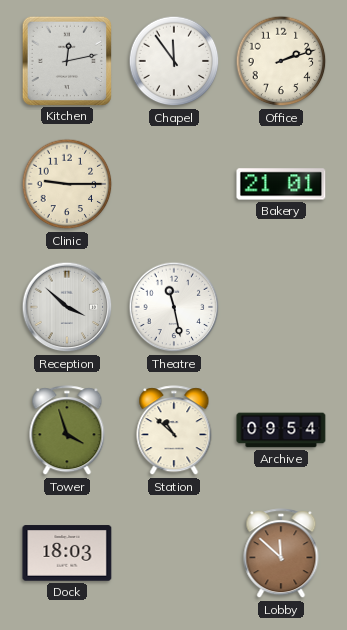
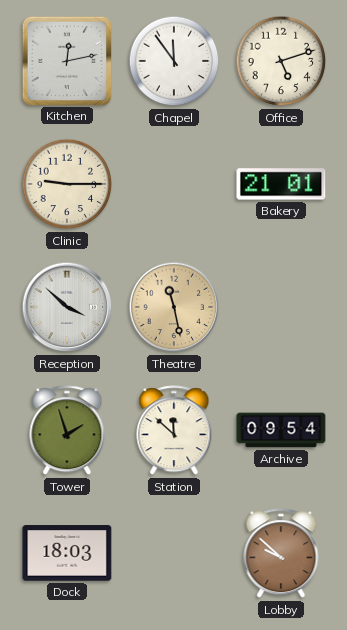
Office: 2:12 -> 5:12
Theatre dial: white -> champagne
Tower: 3:57 -> 1:57
Station: 10:52 -> 11:52
Lobby: 11:52 -> 9:52
